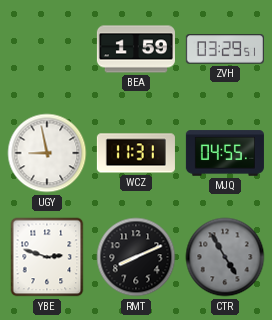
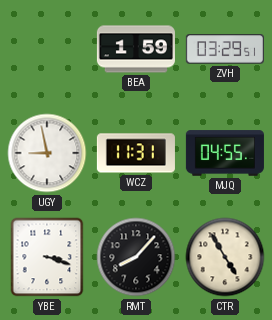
YBE: 2:48 -> 3:18
RMT: 8:11 -> 8:07
CTR dial: grey -> cream
